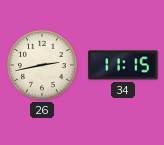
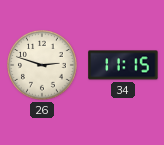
26: 2:43 -> 2:48
